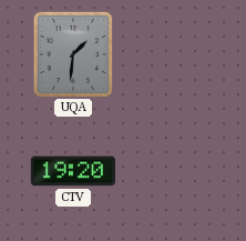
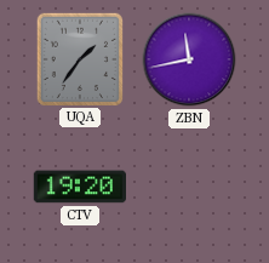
UQA: 1:31 -> 1:36
ZBN: none -> 11:43
